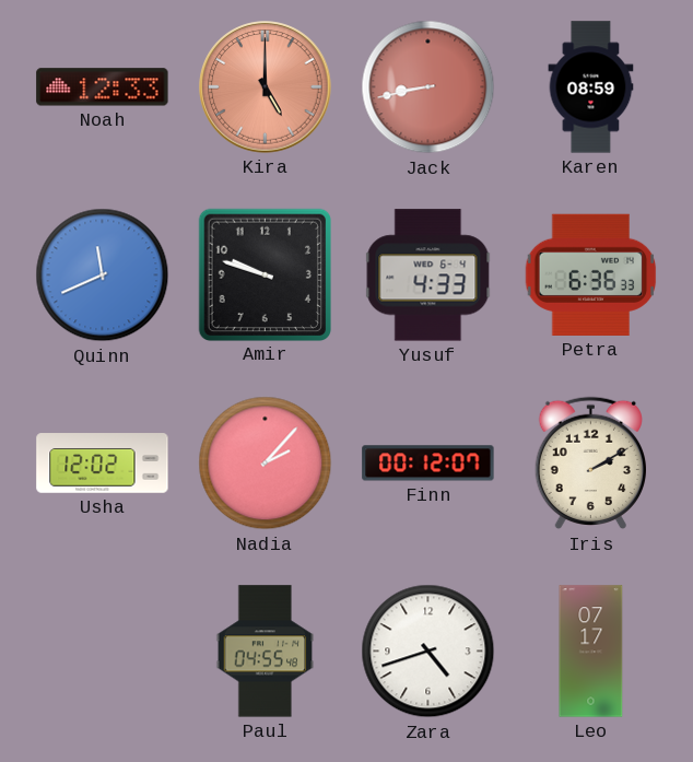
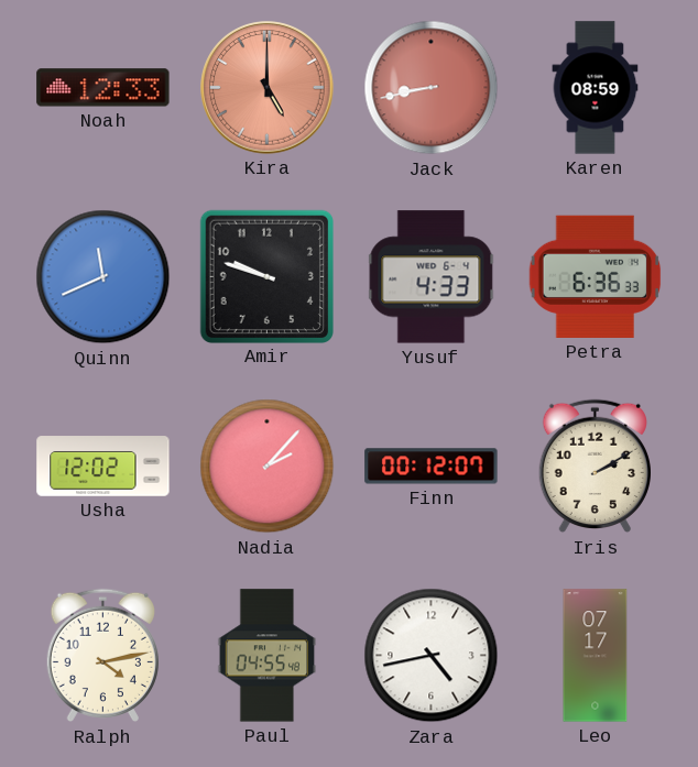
Ralph: none -> 4:13
Zara: 4:42 -> 4:43
